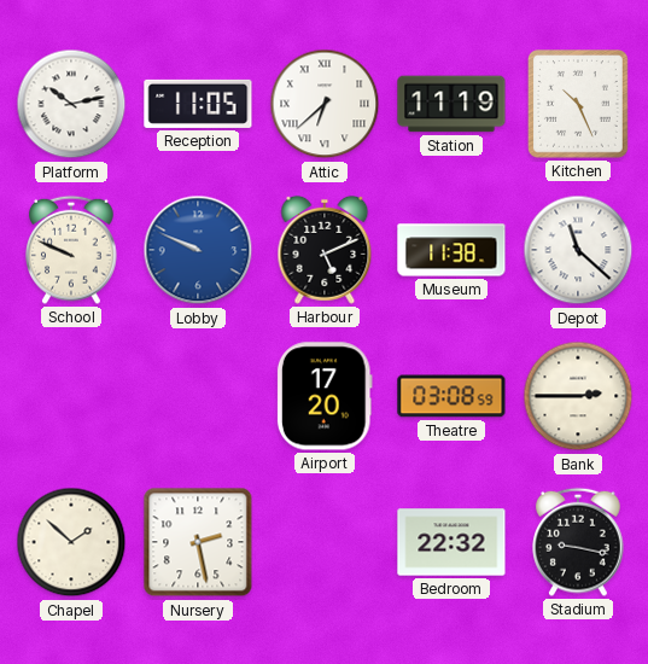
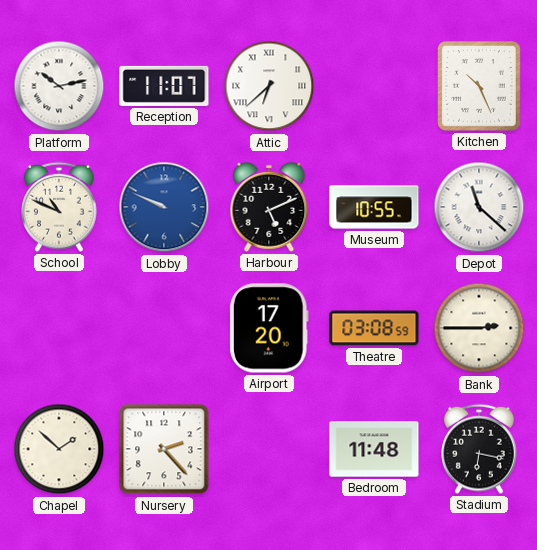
Reception: 11:05 -> 11:07
Station: 11:19 -> none
School: 9:49 -> 10:49
Museum: 11:38 -> 10:55
Nursery: 2:28 -> 2:23
Bedroom: 22:32 -> 11:48
Stadium: 9:17 -> 6:17
